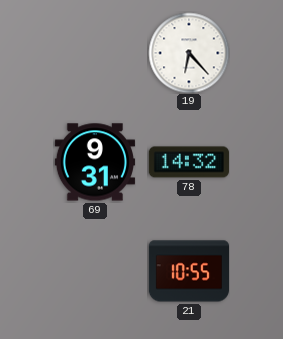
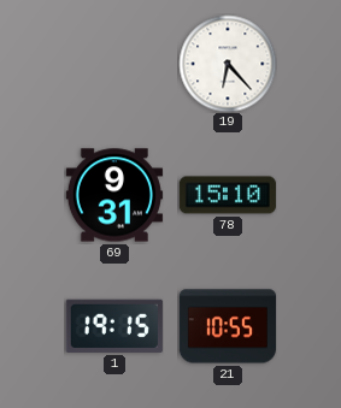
78: 14:32 -> 15:10
1: none -> 19:15
